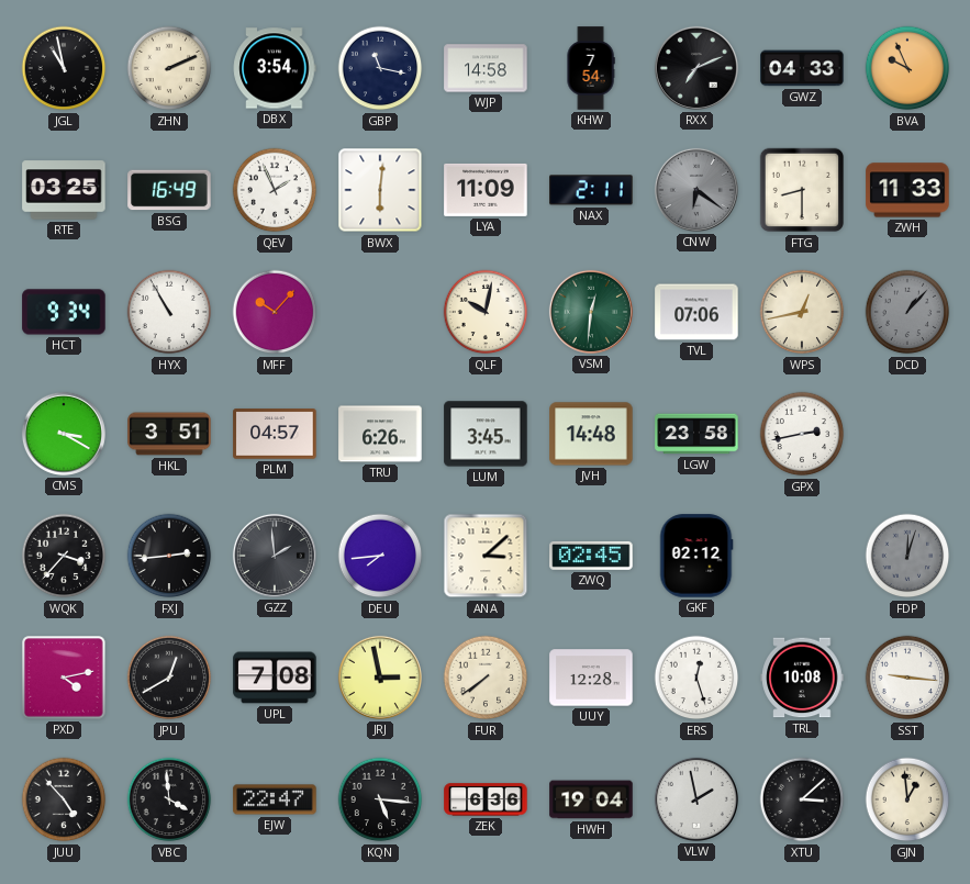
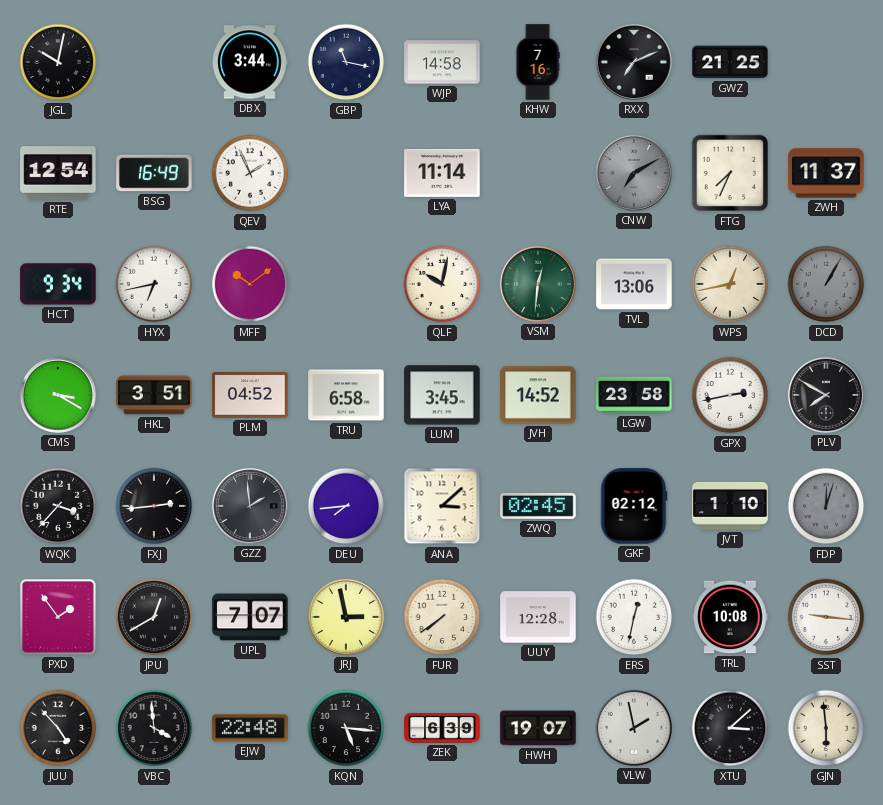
JGL: 10:58 -> 10:02
ZHN: 2:11 -> none
DBX: 3:54 -> 3:44
KHW: 7:54 -> 7:16
GWZ: 04:33 -> 21:25
BVA: 9:56 -> none
RTE: 03:25 -> 12:54
BWX: 6:01 -> none
LYA: 11:09 -> 11:14
NAX: 2:11 -> none
CNW: 6:21 -> 7:10
FTG: 8:30 -> 7:34
ZWH: 11:33 -> 11:37
HYX: 10:55 -> 6:43
MFF: 10:07 -> 10:09
TVL: 07:06 -> 13:06
DCD: 1:07 -> 1:05
PLM: 04:57 -> 04:52
TRU: 6:26 -> 6:58
JVH: 14:48 -> 14:52
PLV: none -> 7:50
JVT: none -> 1:10
PXD: 4:13 -> 1:54
UPL: 7:08 -> 7:07
ERS: 12:27 -> 12:32
EJW: 22:47 -> 22:48
ZEK: 6:36 -> 6:39
HWH: 19:04 -> 19:07
GJN: 12:59 -> 5:59
